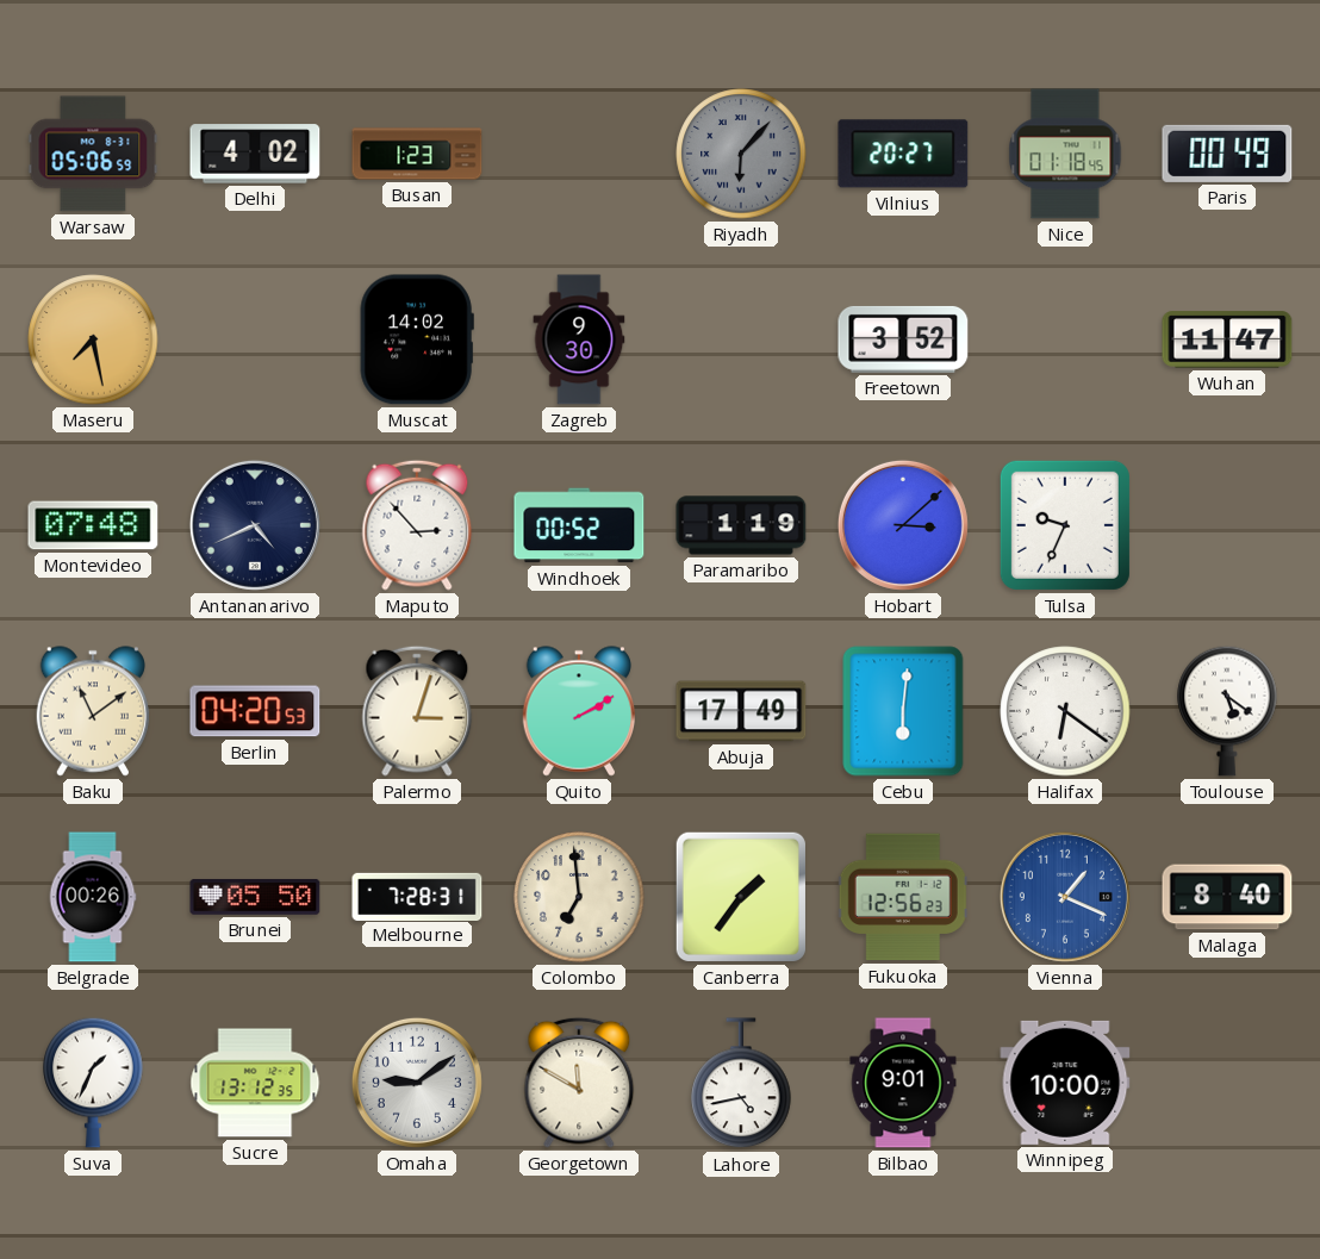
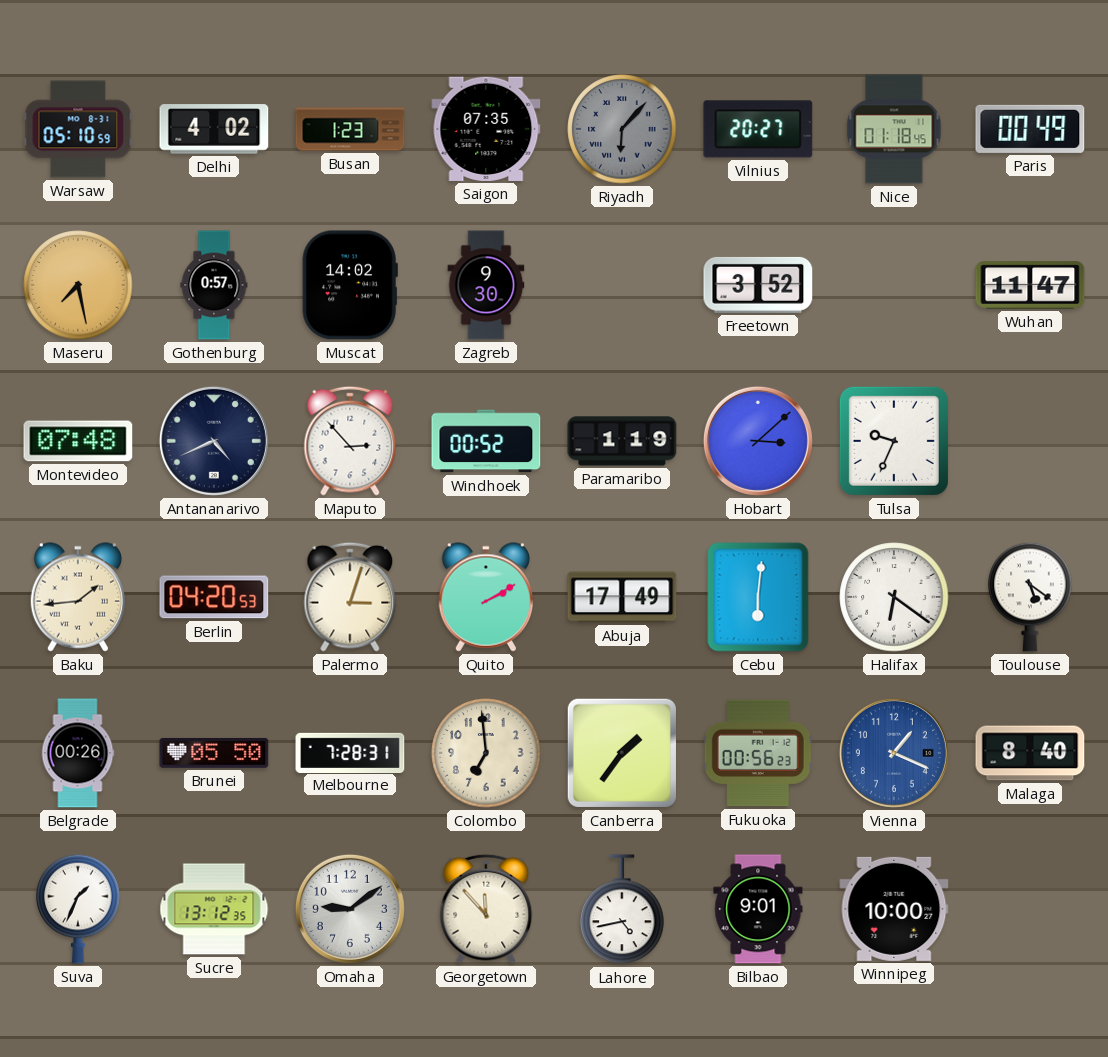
Warsaw: 05:06 -> 05:10
Saigon: none -> 07:35
Gothenburg: none -> 0:57
Baku: 11:09 -> 1:44
Fukuoka: 12:56 -> 00:56
Georgetown: 11:50 -> 11:53
